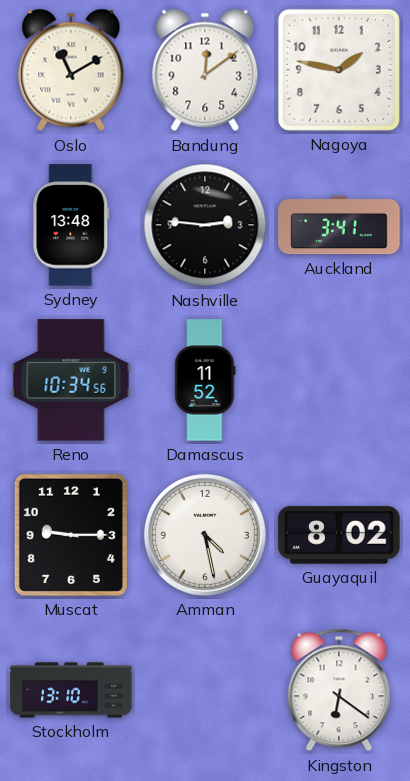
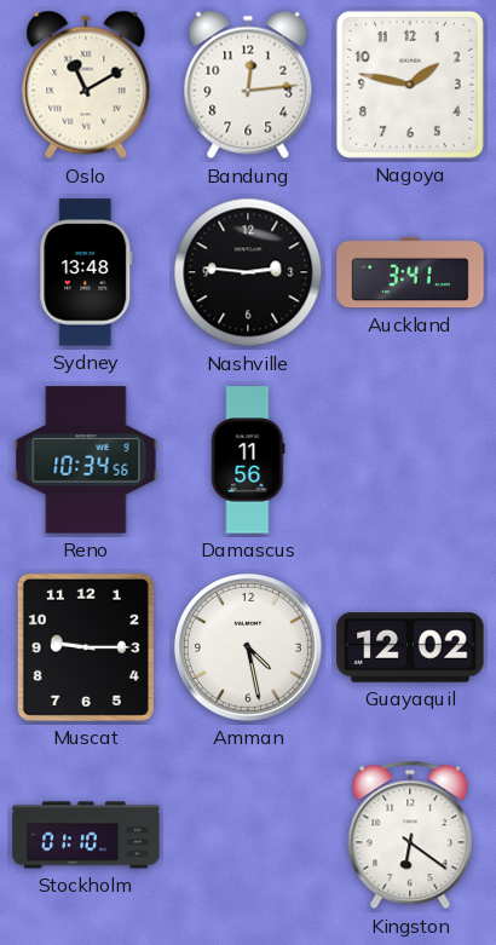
Bandung: 12:09 -> 12:14
Damascus: 11:52 -> 11:56
Guayaquil: 8:02 -> 12:02
Stockholm: 13:10 -> 01:10
